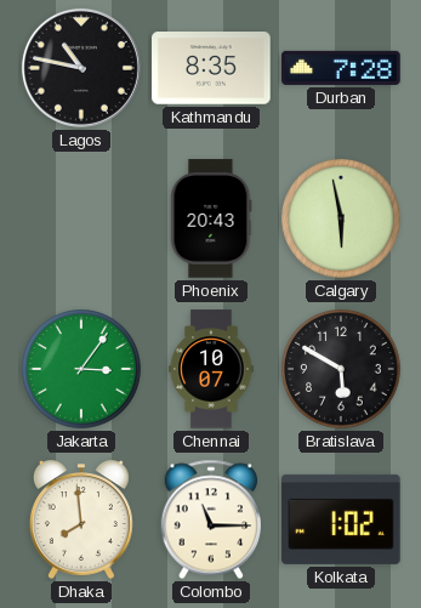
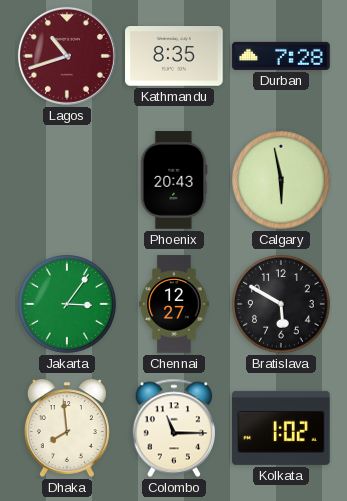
Lagos: 10:47 -> 10:42
Lagos dial: black -> burgundy
Chennai: 10:07 -> 12:27
